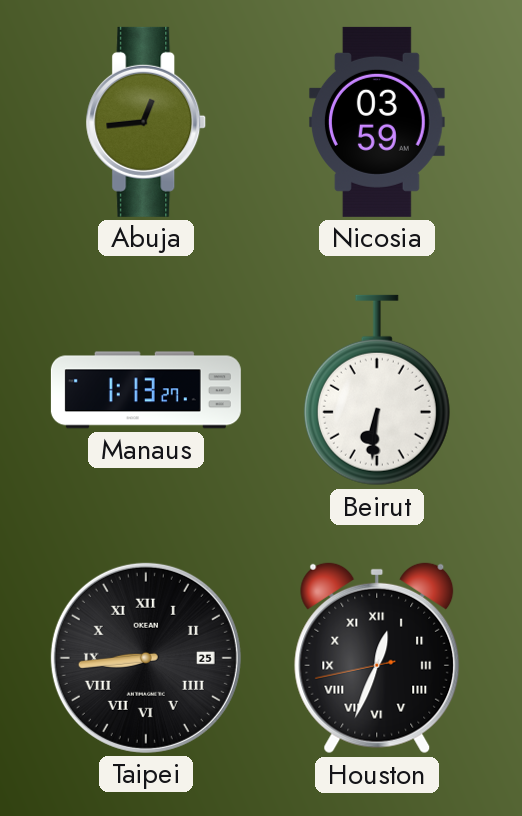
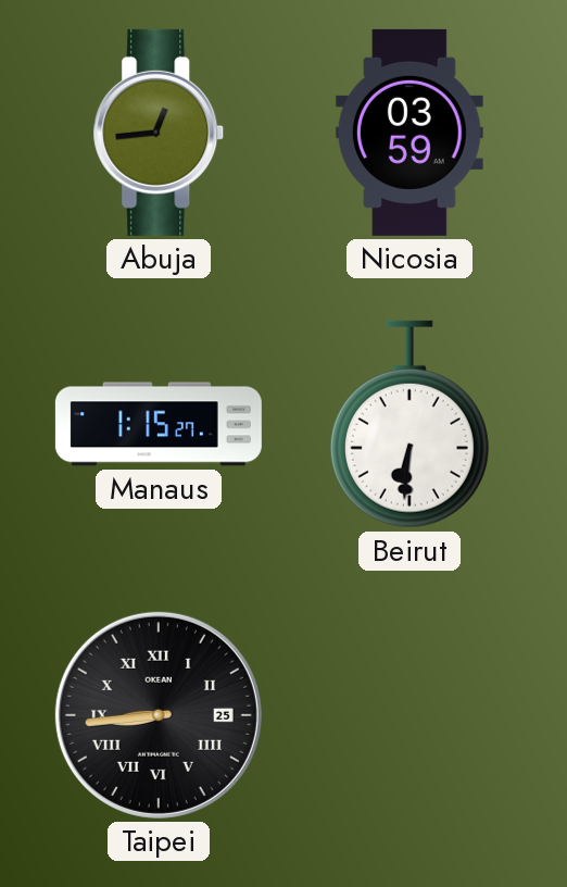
Manaus: 1:13 -> 1:15
Houston: 12:33 -> none
